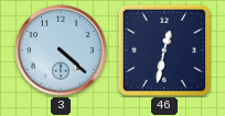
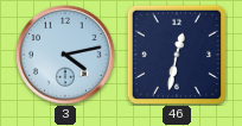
3: 4:22 -> 4:13
